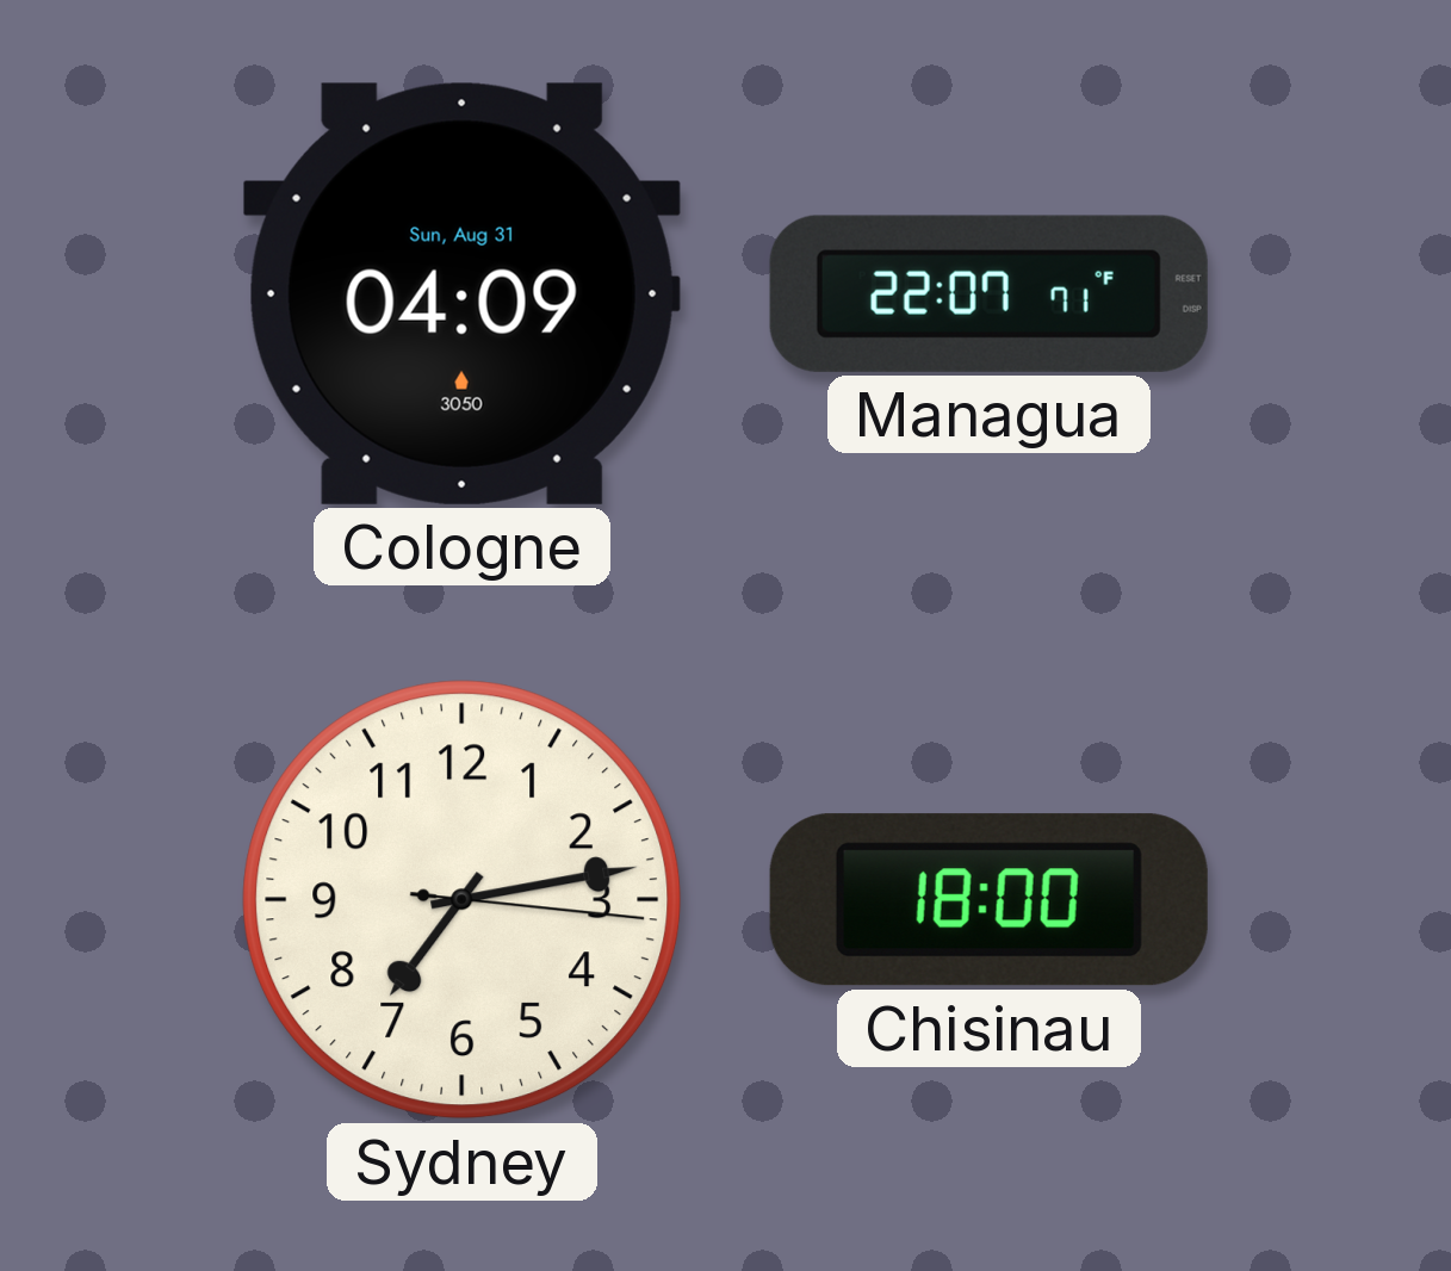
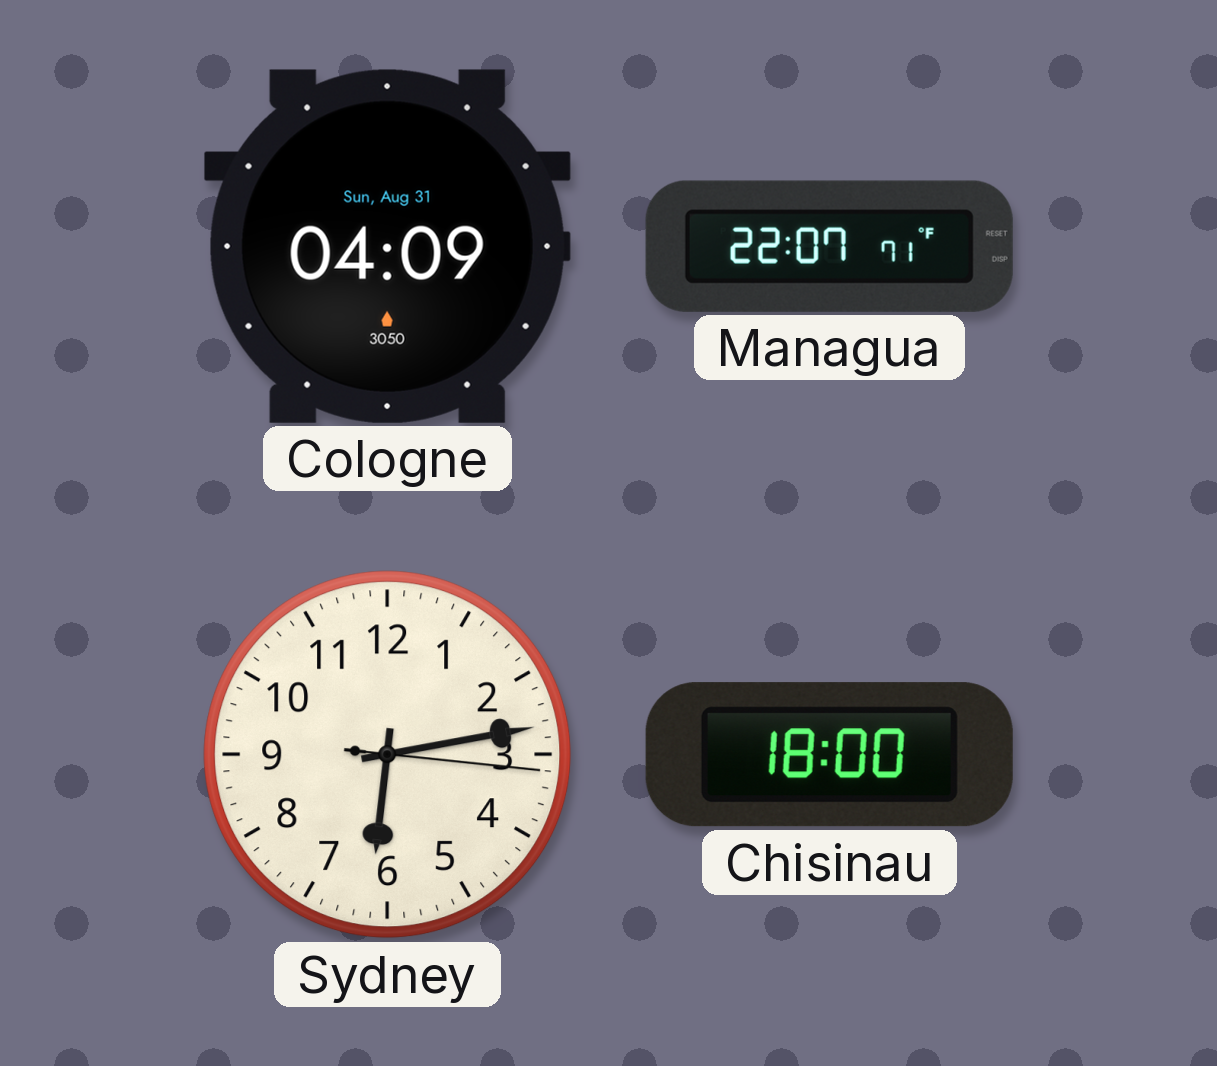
Sydney: 7:13 -> 6:13
